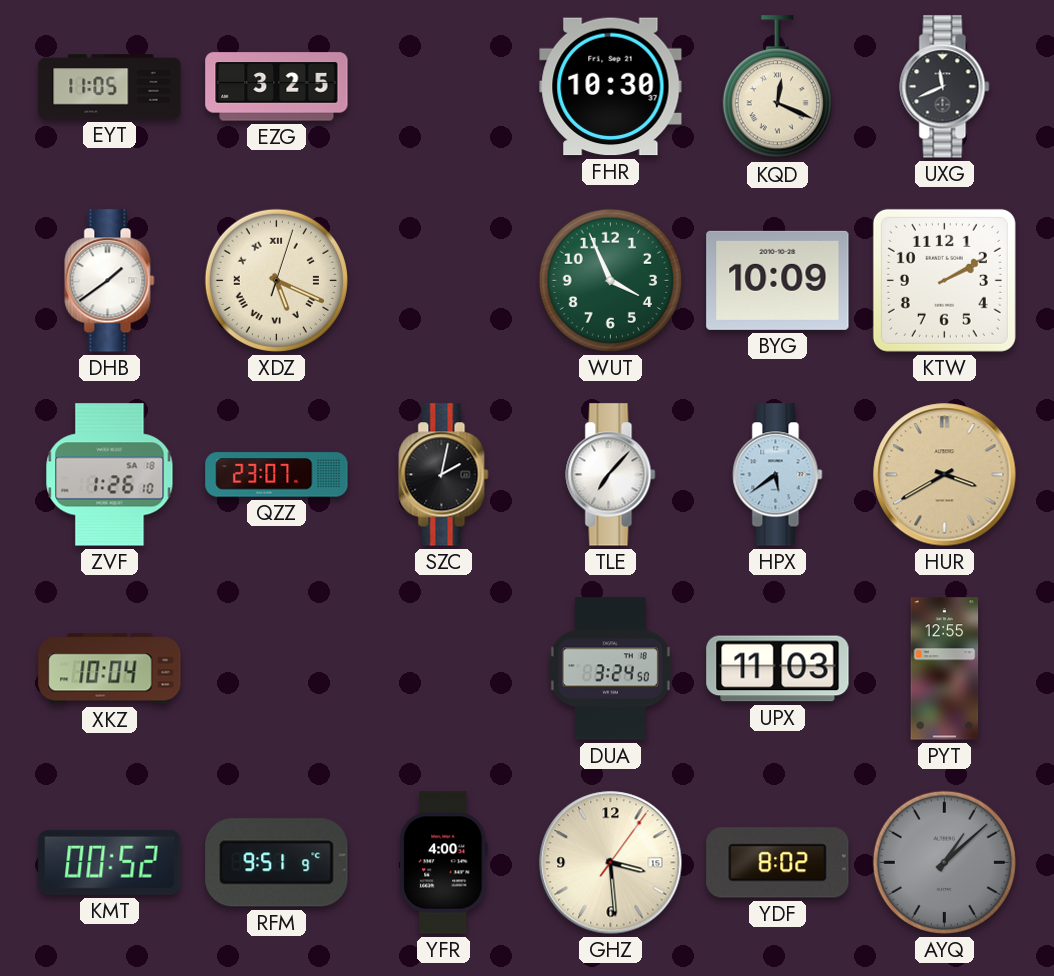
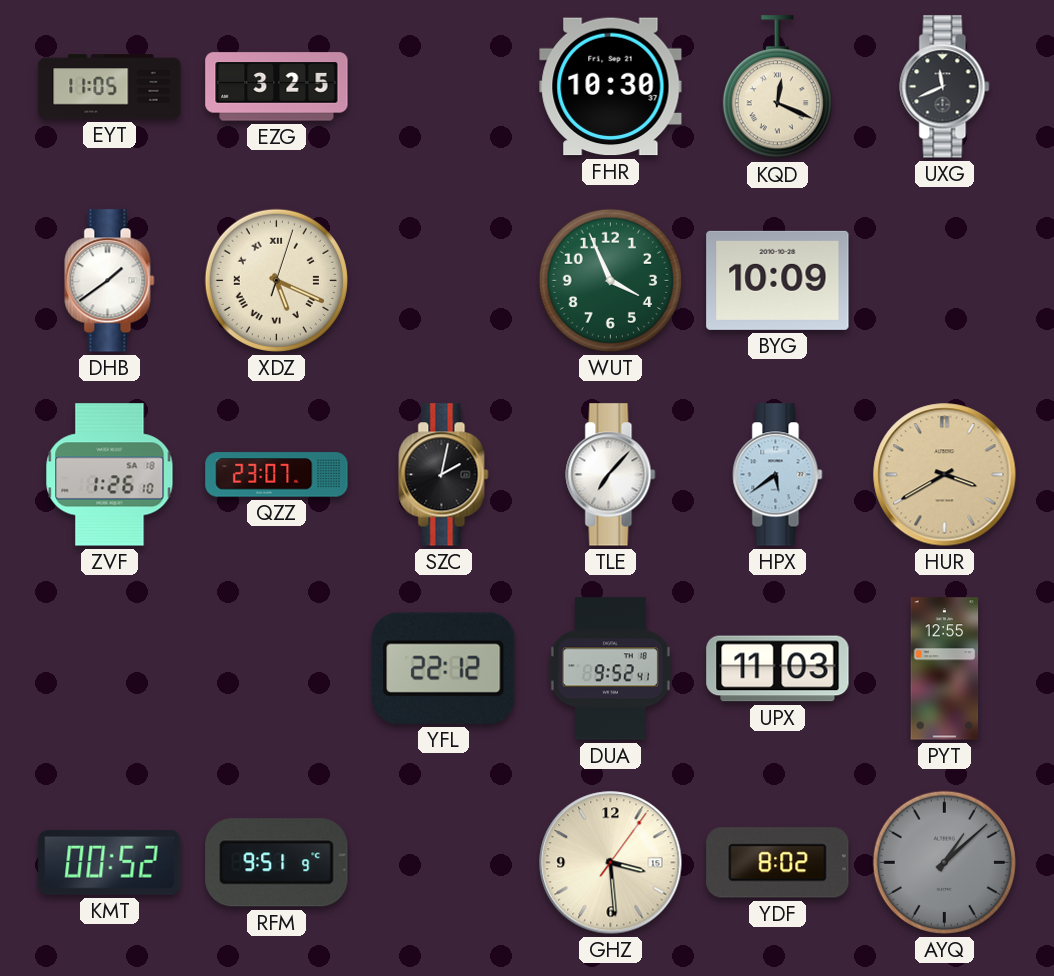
KTW: 2:10 -> none
XKZ: 10:04 -> none
YFL: none -> 22:12
DUA: 3:24 -> 9:52
YFR: 4:00 -> none
